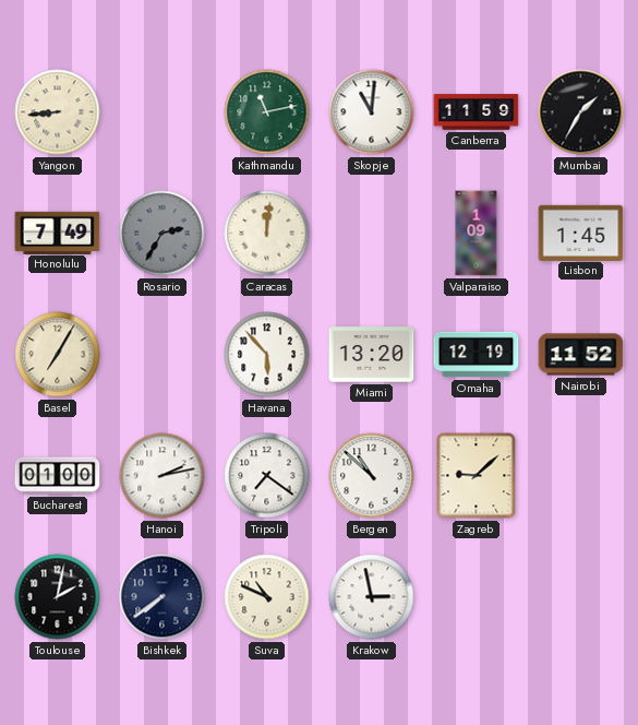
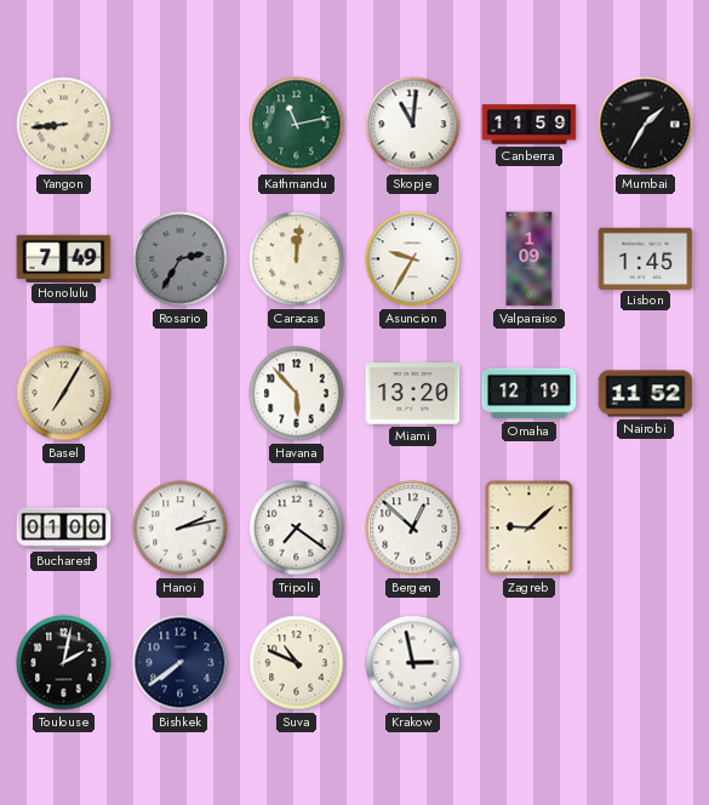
Asuncion: none -> 9:35
Bergen: 10:52 -> 12:52
